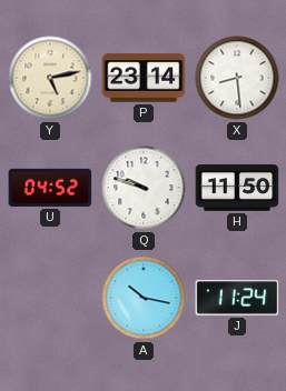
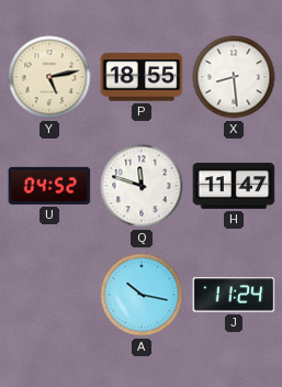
P: 23:14 -> 18:55
Q: 9:48 -> 11:48
H: 11:50 -> 11:47
